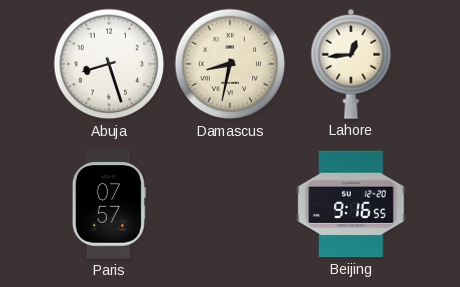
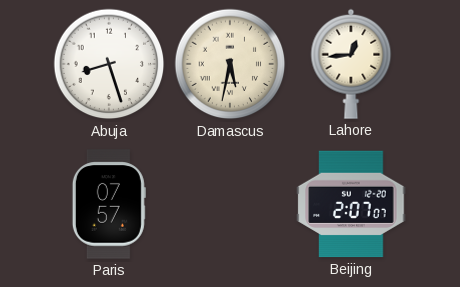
Damascus: 8:32 -> 5:32
Beijing: 9:16 -> 2:07
